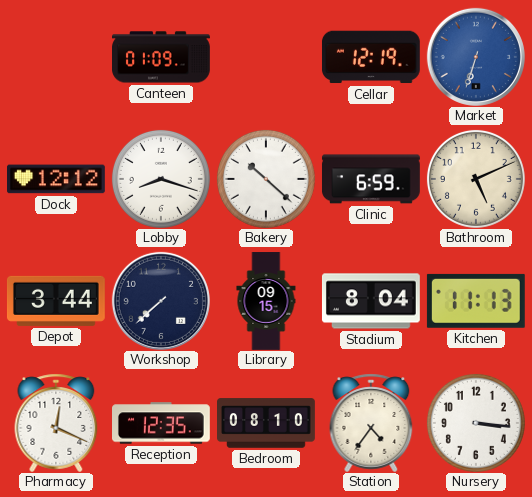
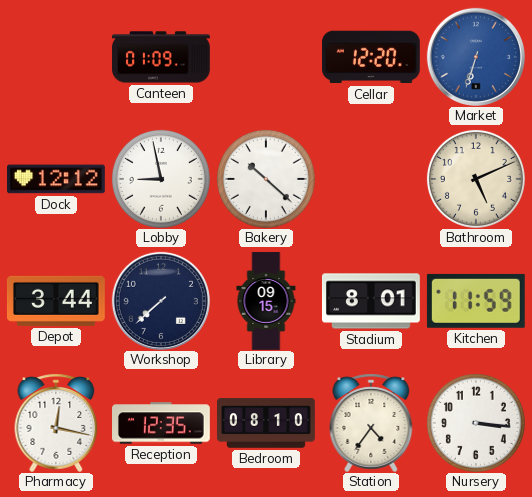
Cellar: 12:19 -> 12:20
Lobby: 8:18 -> 8:58
Clinic: 6:59 -> none
Stadium: 8:04 -> 8:01
Kitchen: 11:13 -> 11:59
Pharmacy: 12:19 -> 12:17
